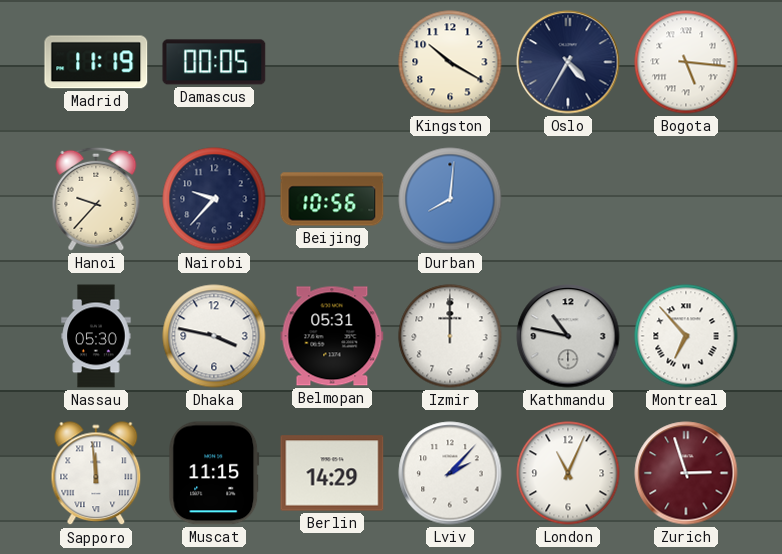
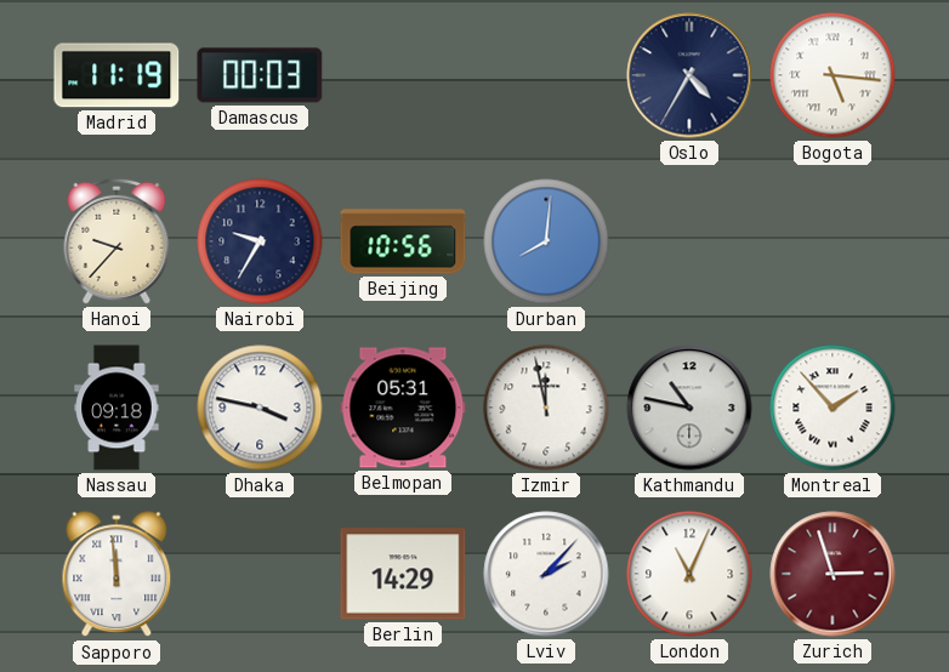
Damascus: 00:05 -> 00:03
Kingston: 10:20 -> none
Nairobi: 9:37 -> 9:35
Nassau: 05:30 -> 09:18
Izmir: 12:00 -> 11:58
Montreal: 6:53 -> 1:53
Muscat: 11:15 -> none
